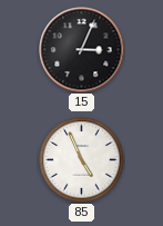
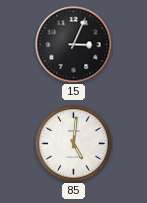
85: 4:56 -> 5:01
